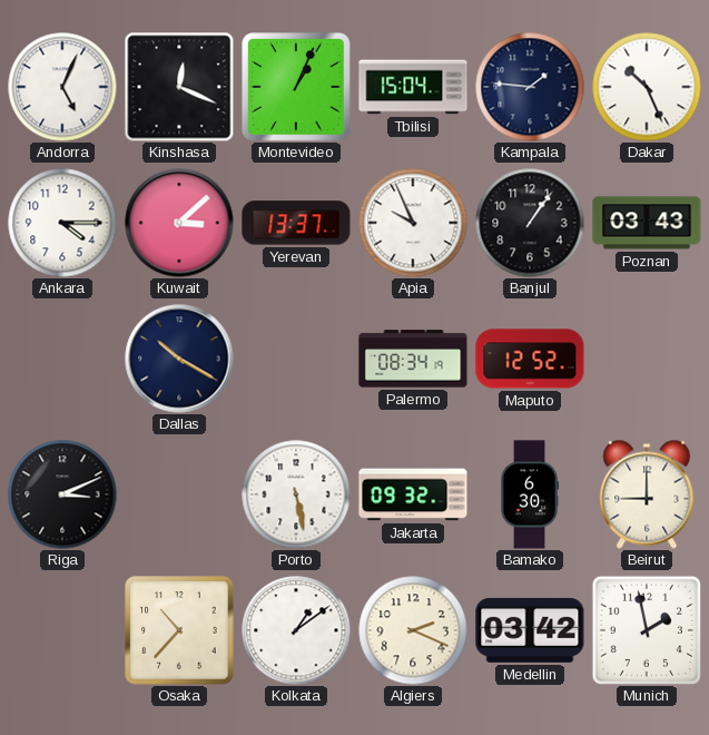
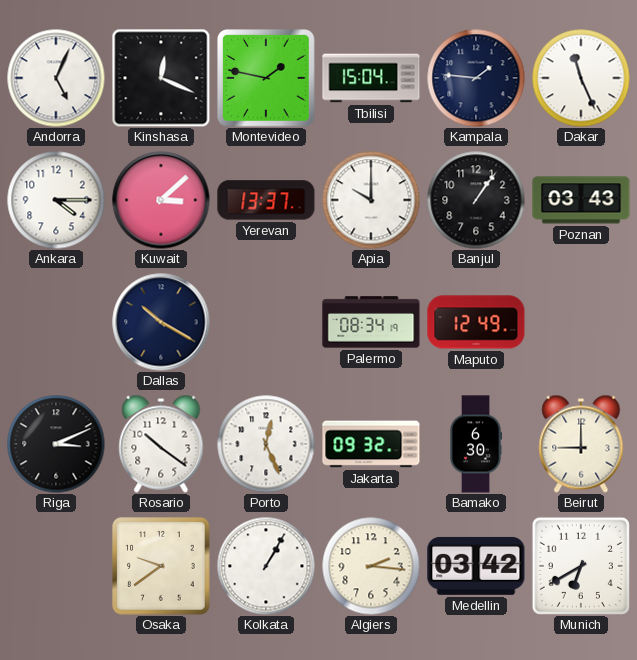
Montevideo: 1:04 -> 1:47
Dakar: 10:26 -> 11:26
Apia: 9:56 -> 10:00
Maputo: 12:52 -> 12:49
Rosario: none -> 10:21
Porto: 5:28 -> 12:26
Osaka: 10:37 -> 9:39
Kolkata: 1:09 -> 1:05
Algiers: 2:19 -> 2:16
Munich: 1:58 -> 6:40
